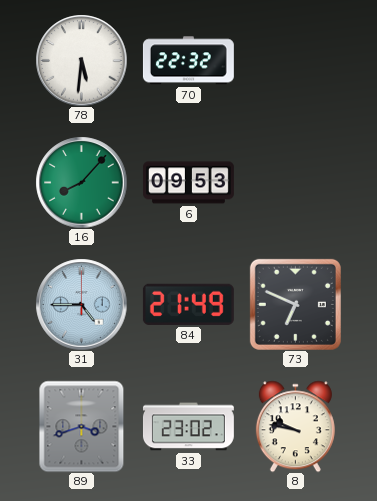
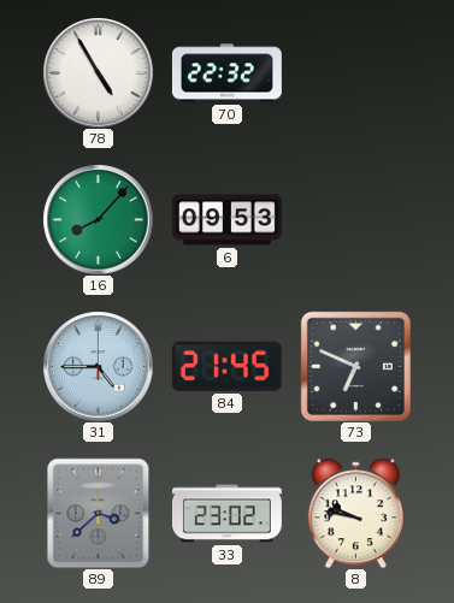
78: 5:31 -> 4:55
84: 21:49 -> 21:45
89: 3:42 -> 3:38
